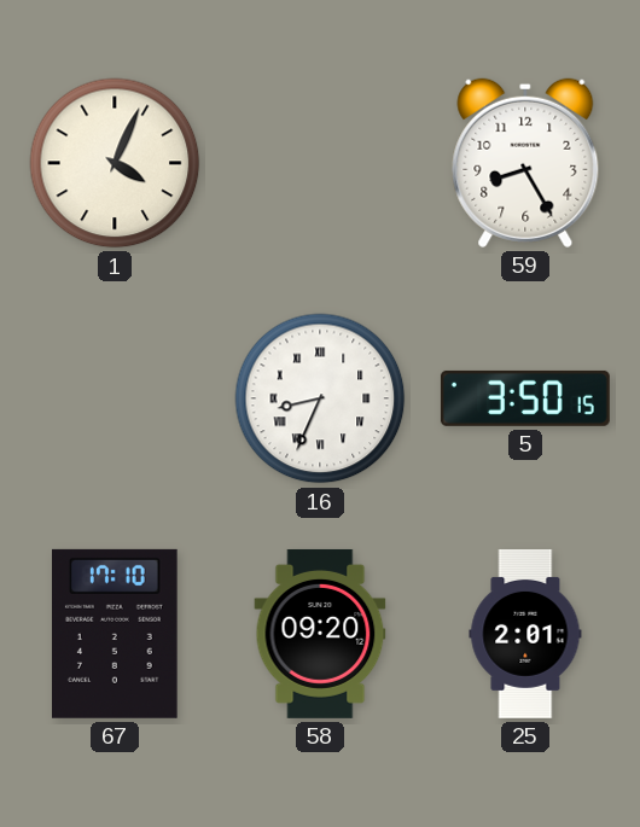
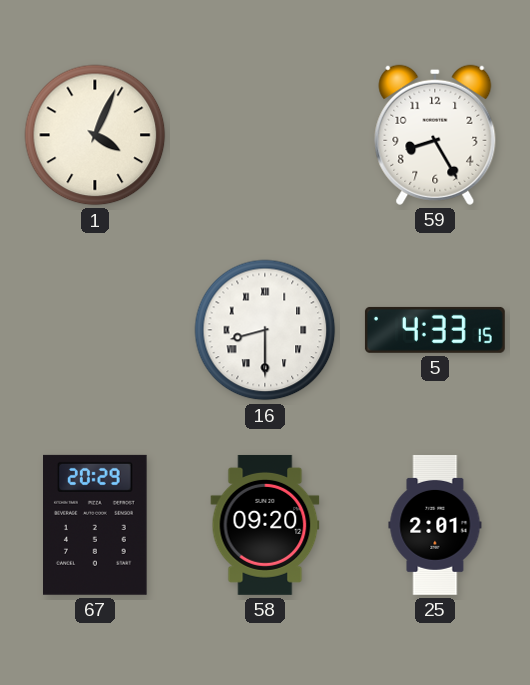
16: 8:34 -> 8:30
5: 3:50 -> 4:33
67: 17:10 -> 20:29
